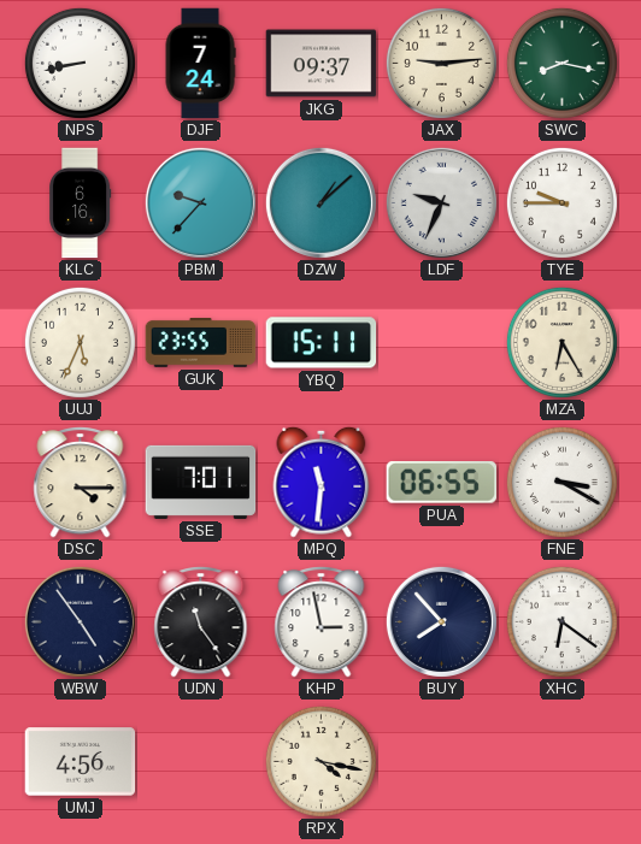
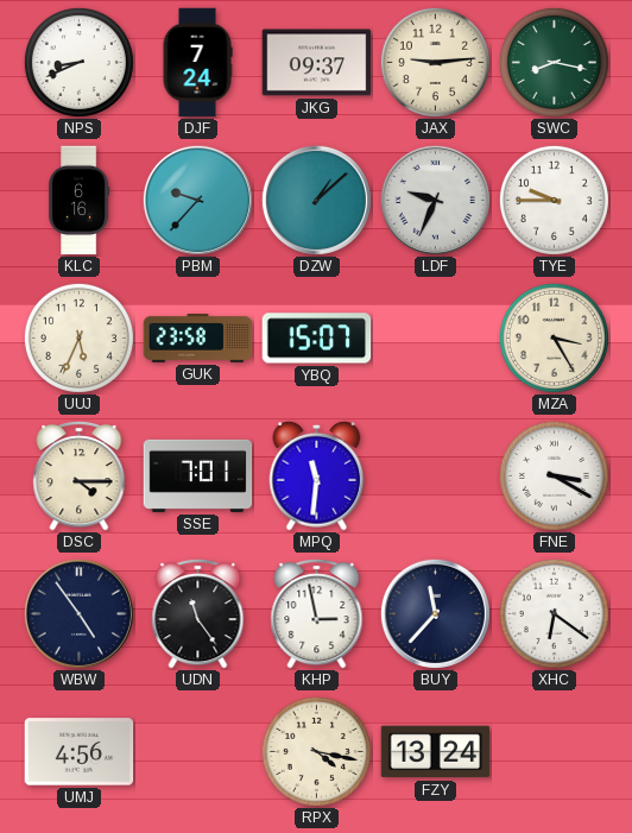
NPS: 8:43 -> 8:41
GUK: 23:55 -> 23:58
YBQ: 15:11 -> 15:07
MZA: 6:25 -> 3:25
PUA: 06:55 -> none
BUY: 7:53 -> 11:37
FZY: none -> 13:24
